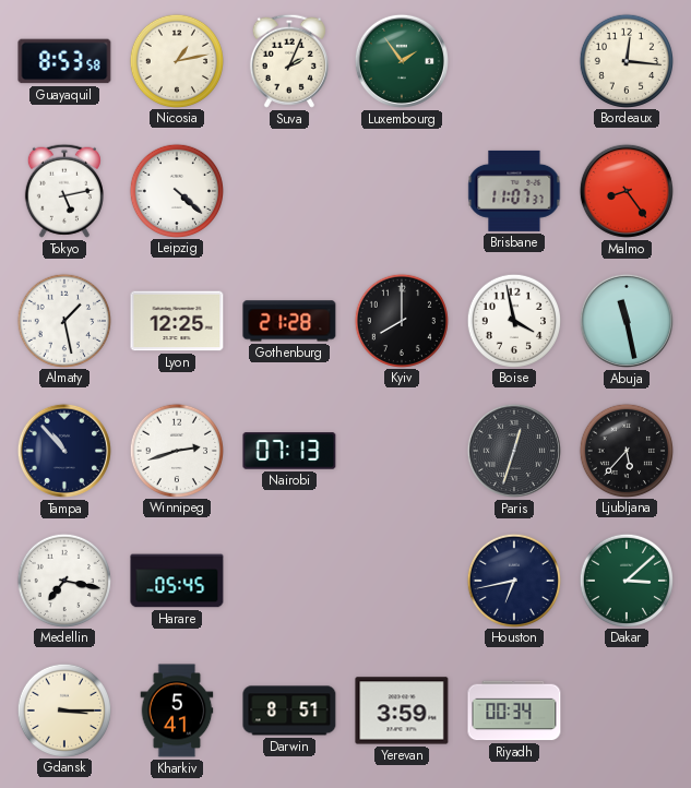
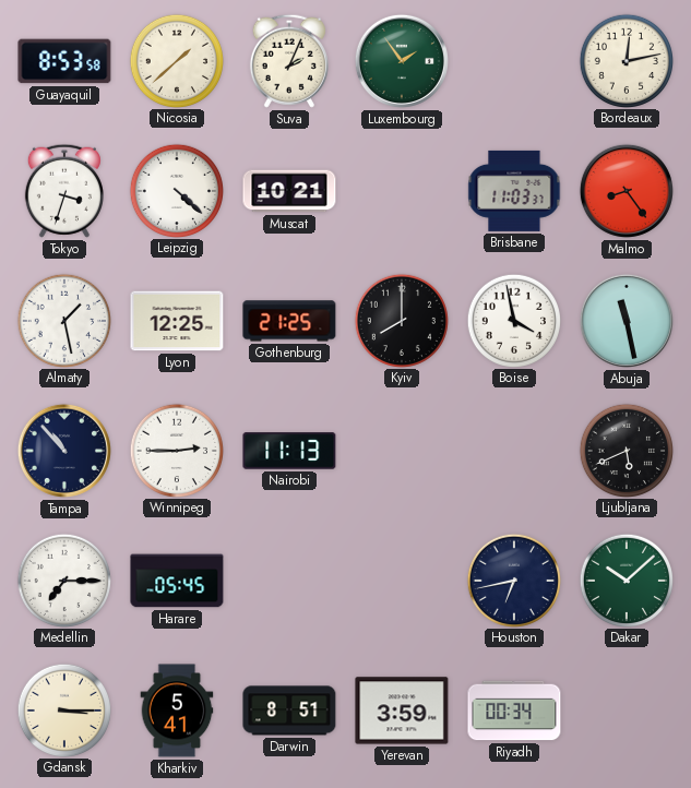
Nicosia: 1:13 -> 1:38
Bordeaux: 12:16 -> 12:13
Tokyo: 5:13 -> 3:33
Muscat: none -> 10:21
Brisbane: 11:07 -> 11:03
Gothenburg: 21:28 -> 21:25
Winnipeg: 2:42 -> 2:45
Nairobi: 07:13 -> 11:13
Paris: 12:33 -> none
Ljubljana: 5:37 -> 5:41
Medellin: 7:17 -> 7:15
Dakar: 3:08 -> 10:08
